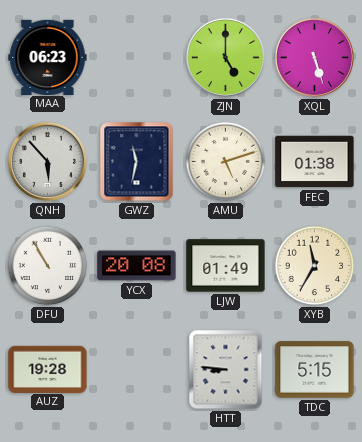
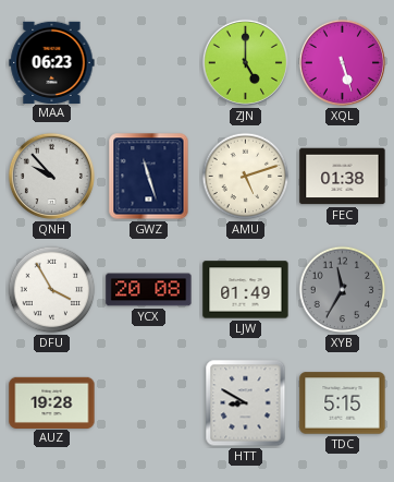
QNH: 5:53 -> 9:53
GWZ: 11:32 -> 11:27
DFU: 10:55 -> 3:55
XYB dial: cream -> grey
HTT: 8:46 -> 8:50
